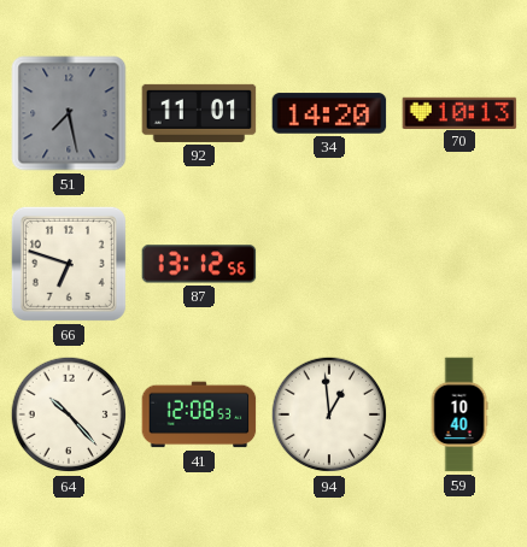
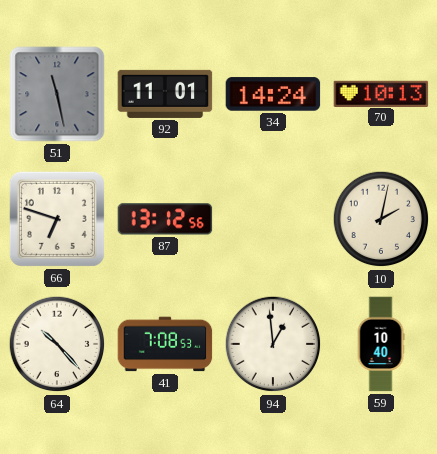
51: 7:28 -> 11:28
34: 14:20 -> 14:24
10: none -> 2:02
41: 12:08 -> 7:08
